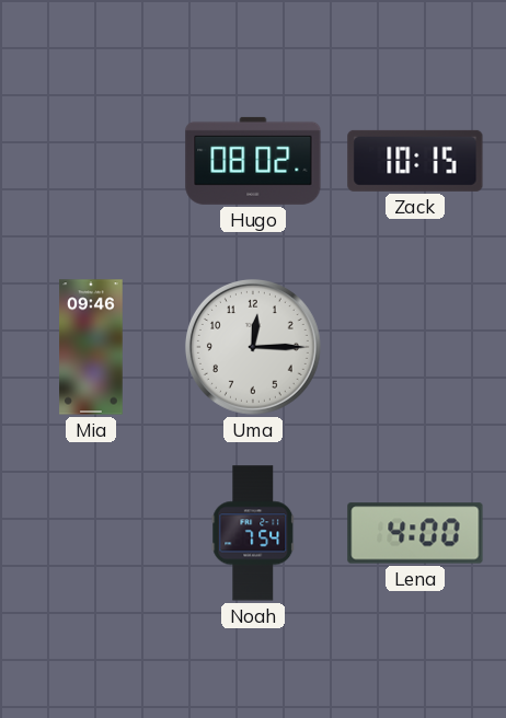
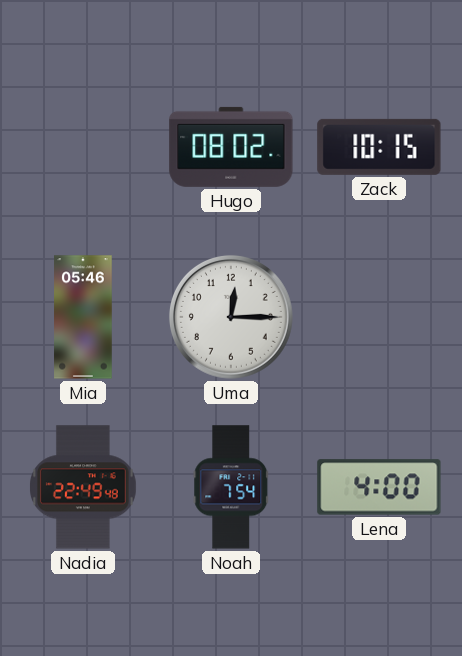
Mia: 09:46 -> 05:46
Nadia: none -> 22:49
